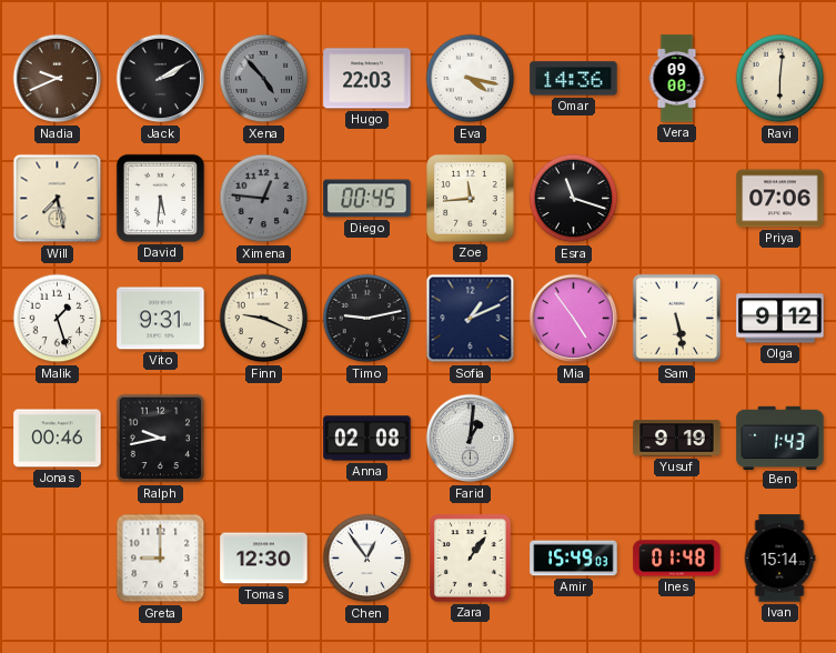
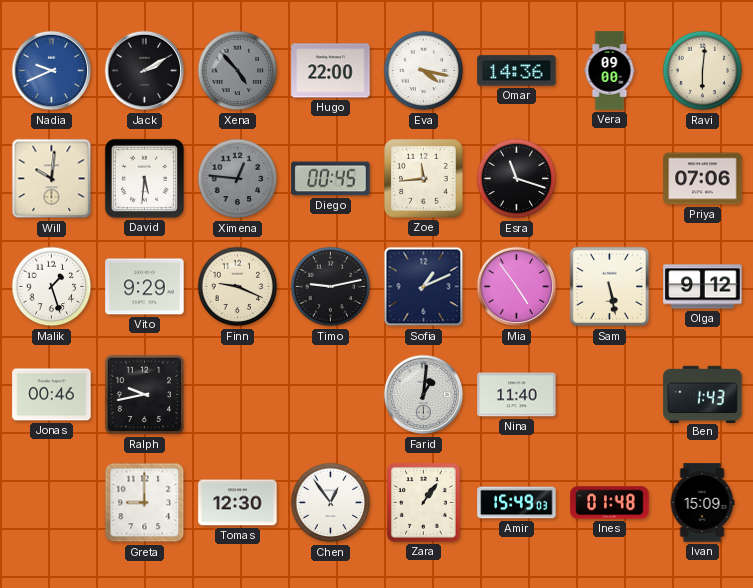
Nadia dial: brown -> blue
Hugo: 22:03 -> 22:00
Will: 7:28 -> 10:01
Vito: 9:31 -> 9:29
Anna: 02:08 -> none
Nina: none -> 11:40
Yusuf: 9:19 -> none
Ivan: 15:14 -> 15:09
